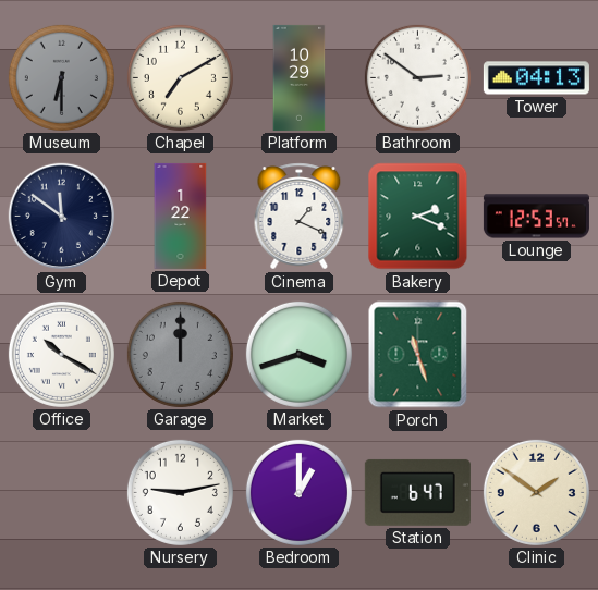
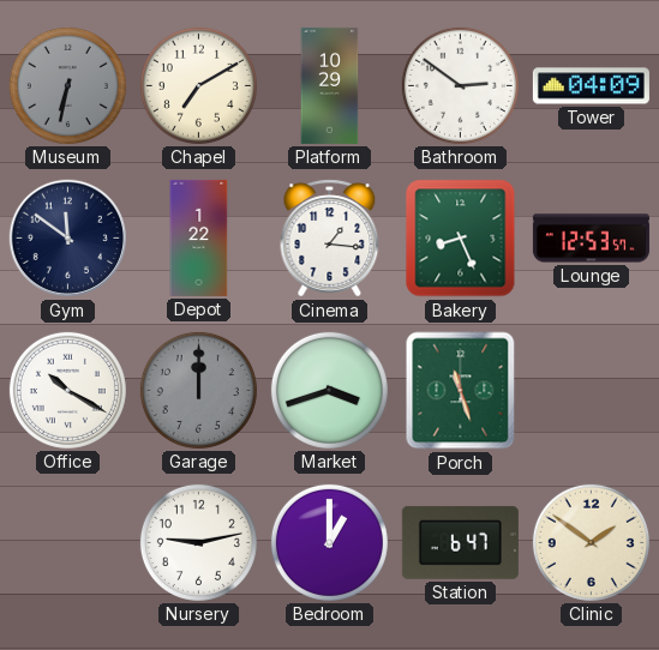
Museum: 6:30 -> 6:32
Tower: 04:13 -> 04:09
Cinema: 1:19 -> 1:16
Bakery: 2:19 -> 8:26
